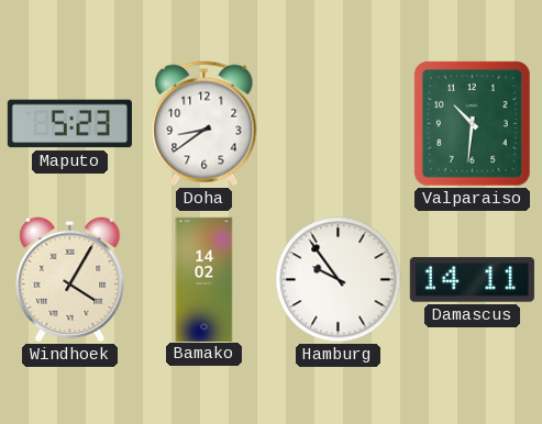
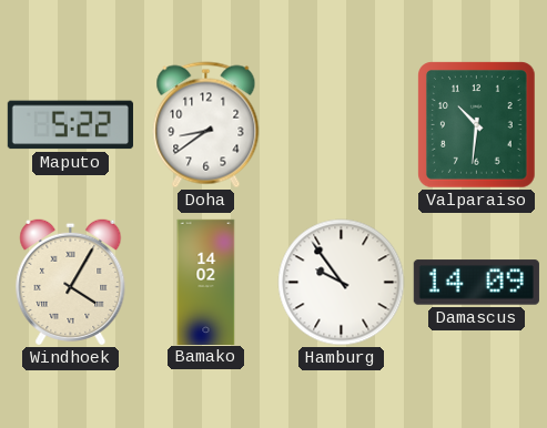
Maputo: 5:23 -> 5:22
Damascus: 14:11 -> 14:09
